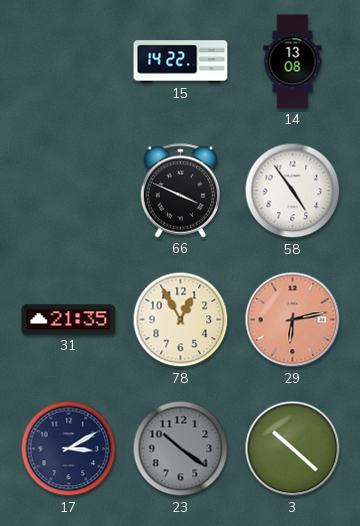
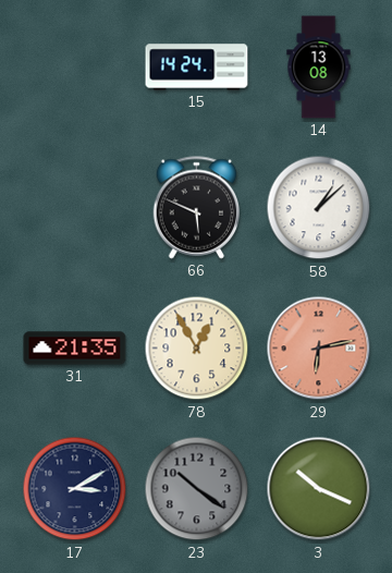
15: 14:22 -> 14:24
66: 3:49 -> 5:49
58: 4:54 -> 1:08
3: 10:22 -> 10:19
